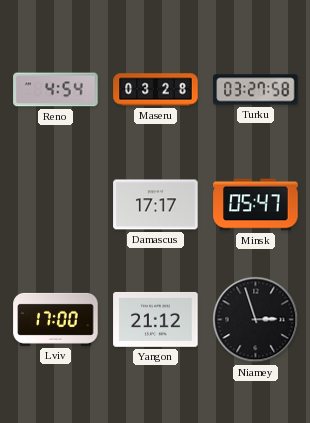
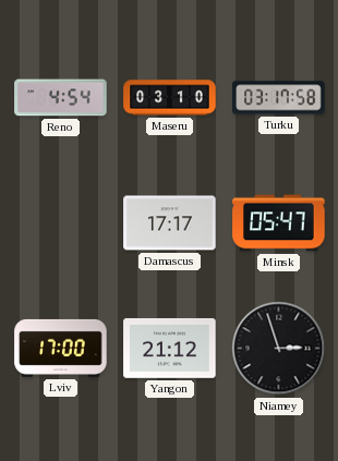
Maseru: 03:28 -> 03:10
Turku: 03:27 -> 03:17
